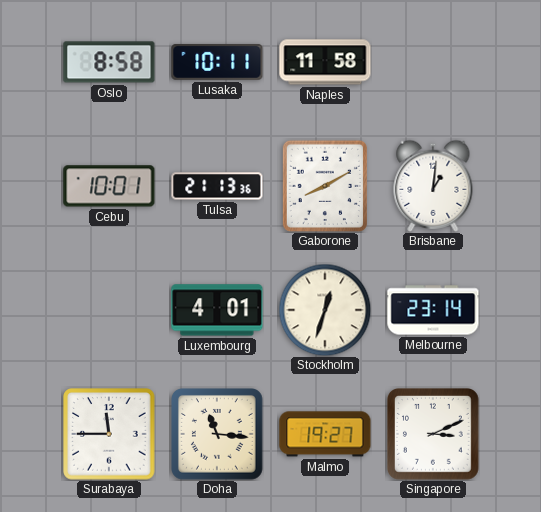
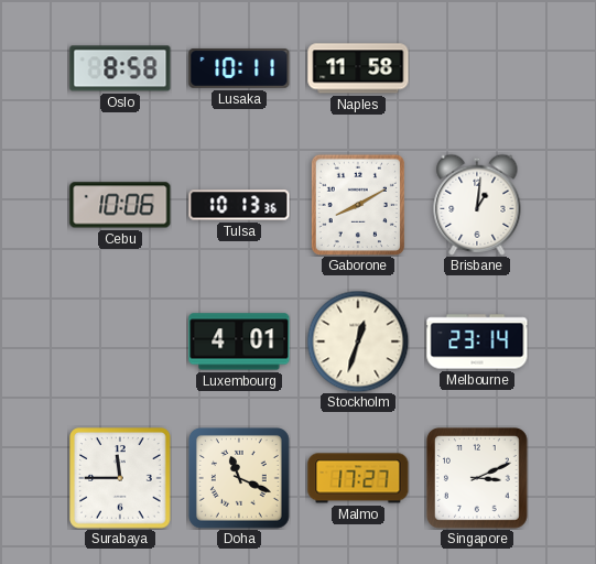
Cebu: 10:01 -> 10:06
Tulsa: 21:13 -> 10:13
Doha: 11:16 -> 11:19
Malmo: 19:27 -> 17:27
